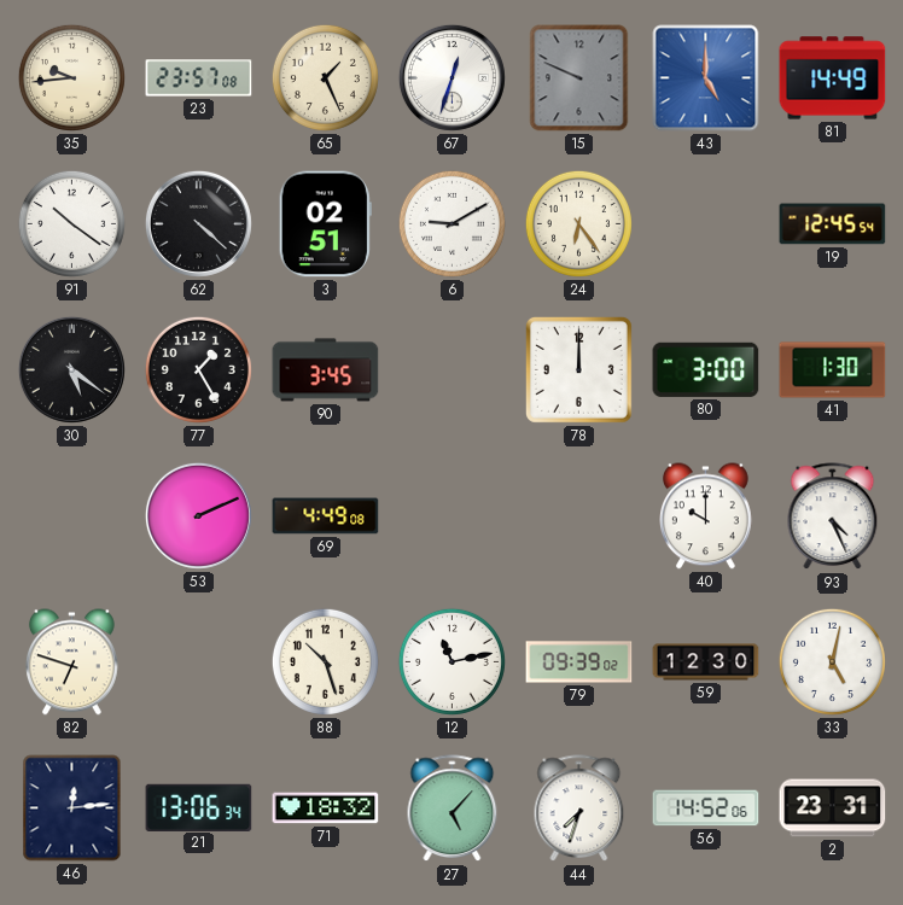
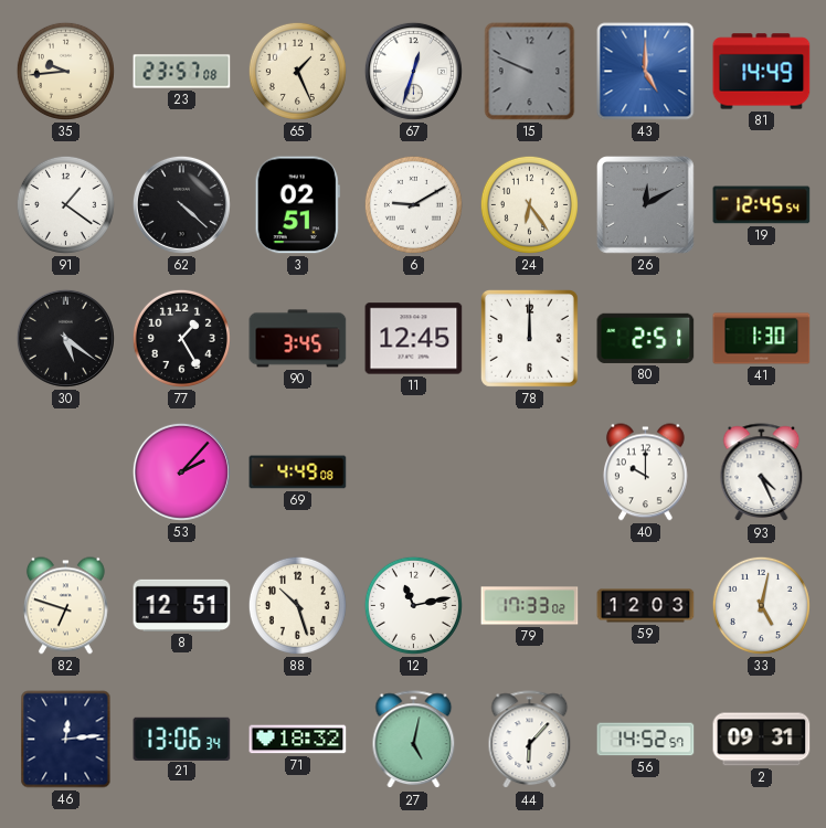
91: 10:21 -> 1:21
26: none -> 12:10
11: none -> 12:45
80: 3:00 -> 2:51
53: 2:11 -> 2:07
8: none -> 12:51
79: 09:39 -> 17:33
59: 12:30 -> 12:03
27: 5:07 -> 5:02
44: 7:33 -> 6:07
56: 14:52:06 -> 14:52:57
2: 23:31 -> 09:31
